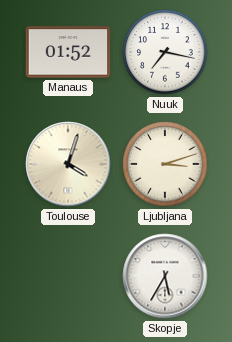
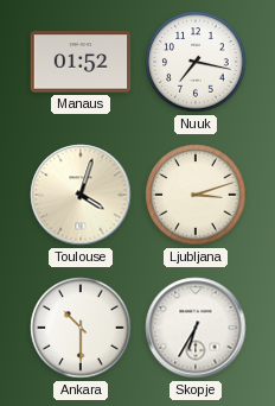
Ankara: none -> 10:30
Skopje: 5:35 -> 6:35
